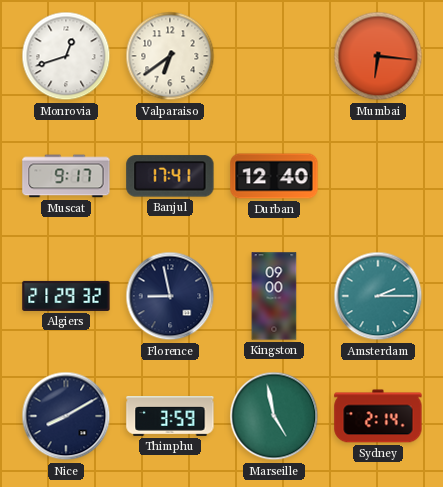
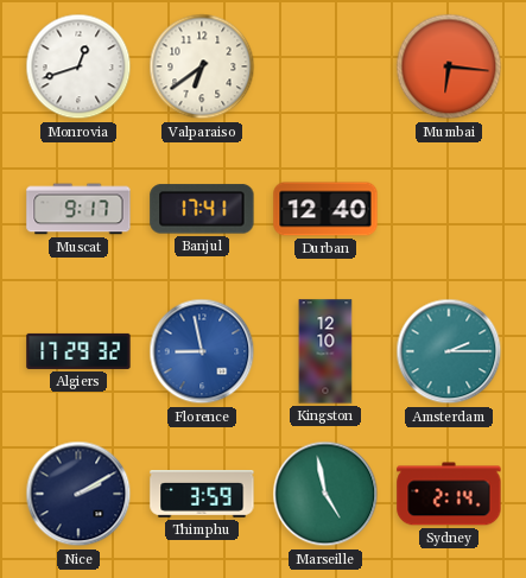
Algiers: 21:29 -> 17:29
Florence dial: navy -> blue
Kingston: 09:00 -> 12:10
Nice: 8:10 -> 2:10
